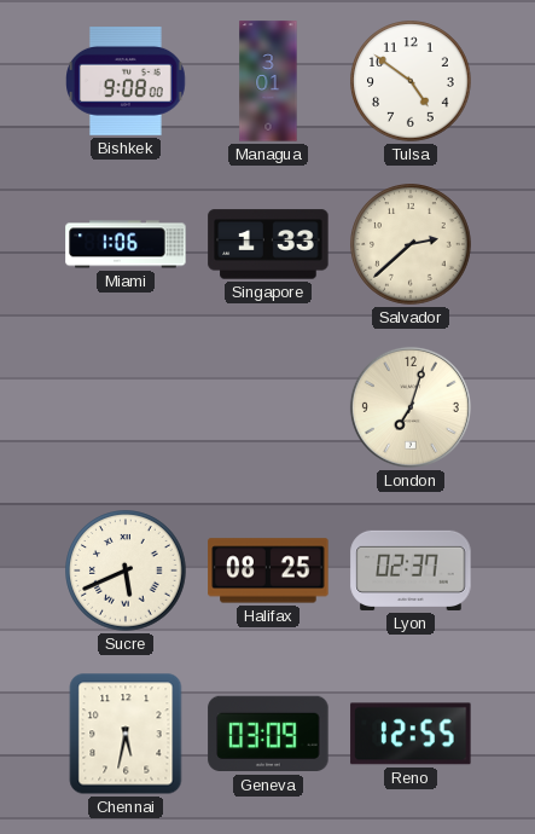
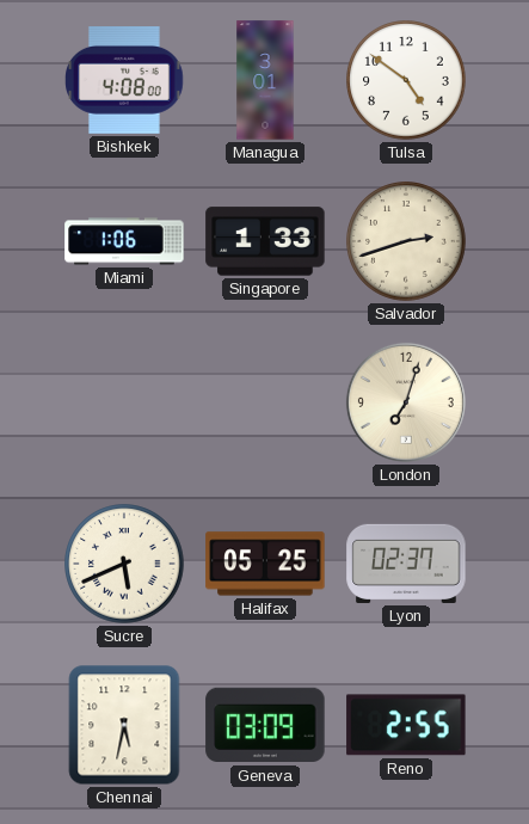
Bishkek: 9:08 -> 4:08
Salvador: 2:38 -> 2:42
Halifax: 08:25 -> 05:25
Reno: 12:55 -> 2:55
